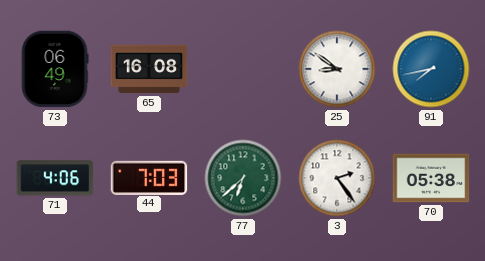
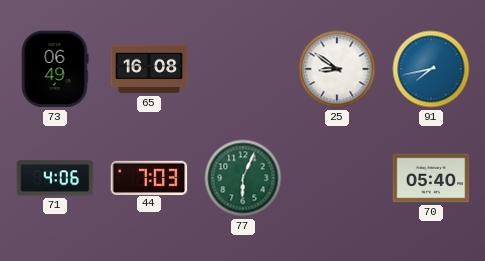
77: 6:38 -> 6:04
3: 2:24 -> none
70: 05:38 -> 05:40
